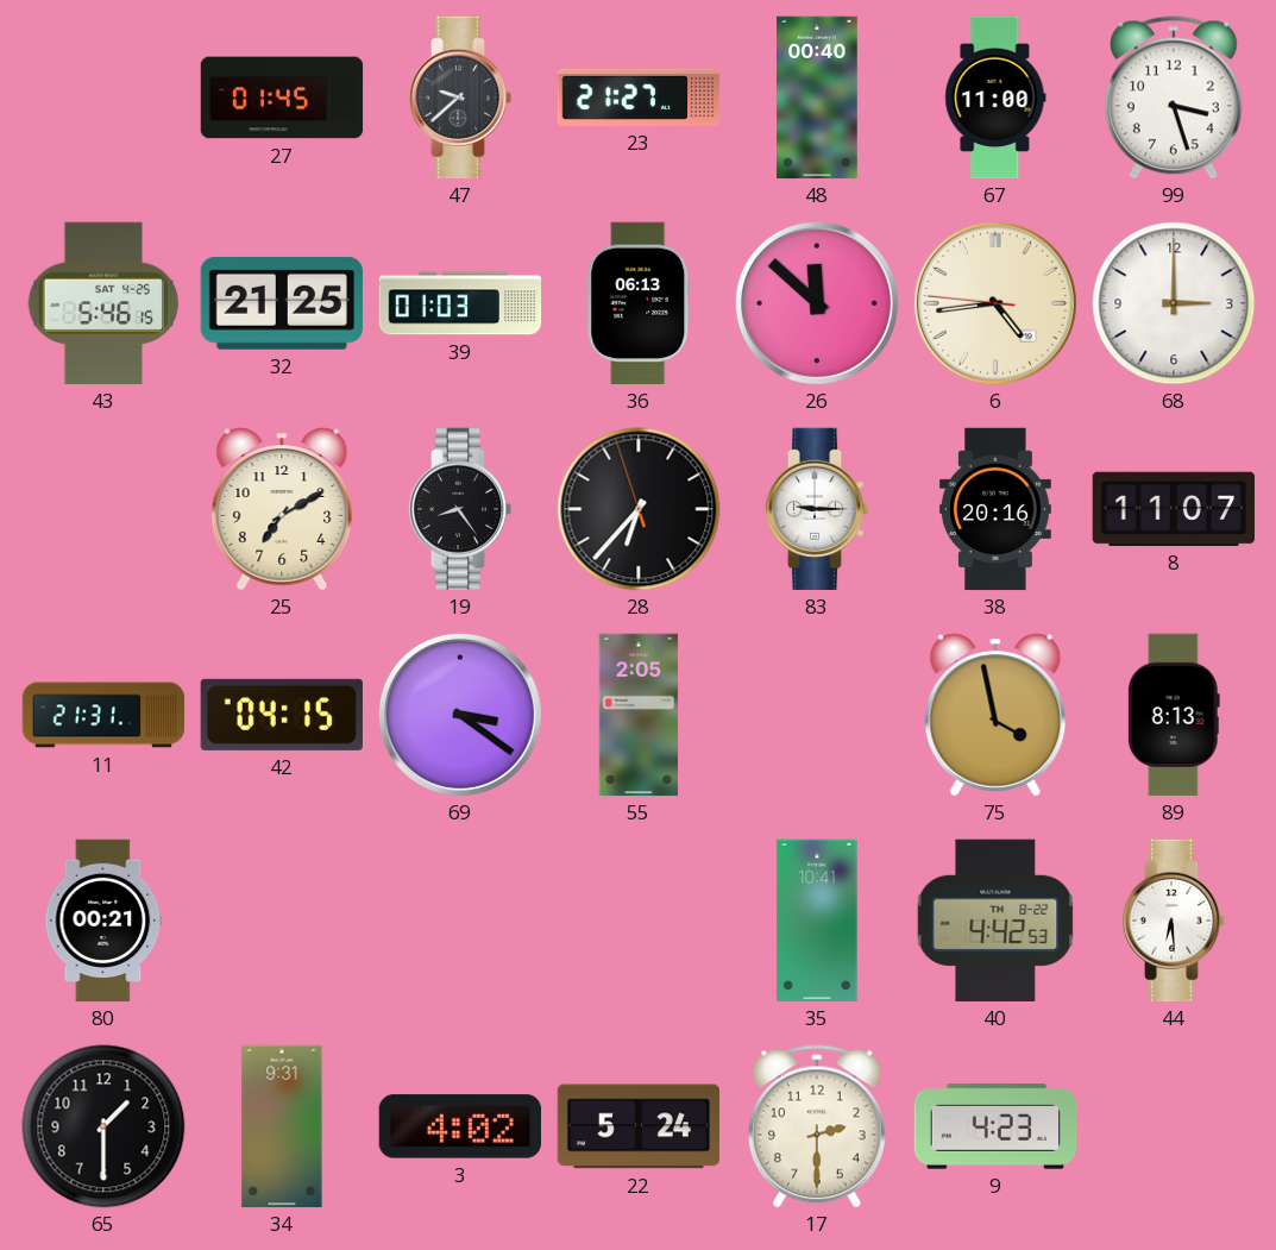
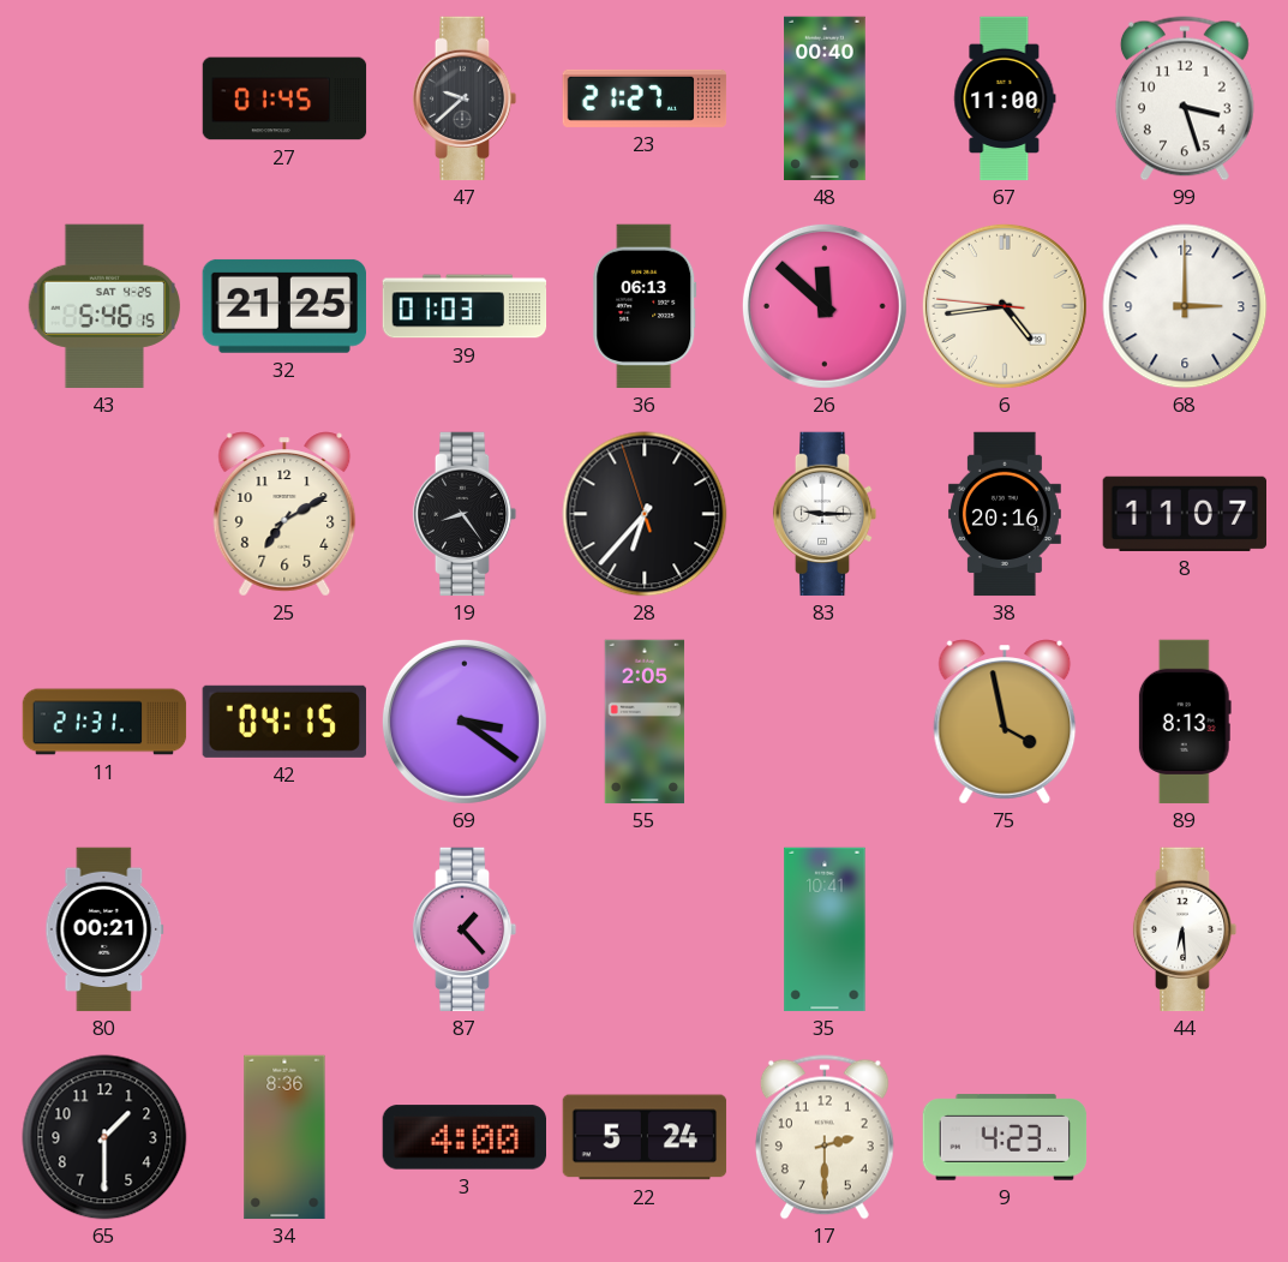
87: none -> 1:23
40: 4:42 -> none
34: 9:31 -> 8:36
3: 4:02 -> 4:00
